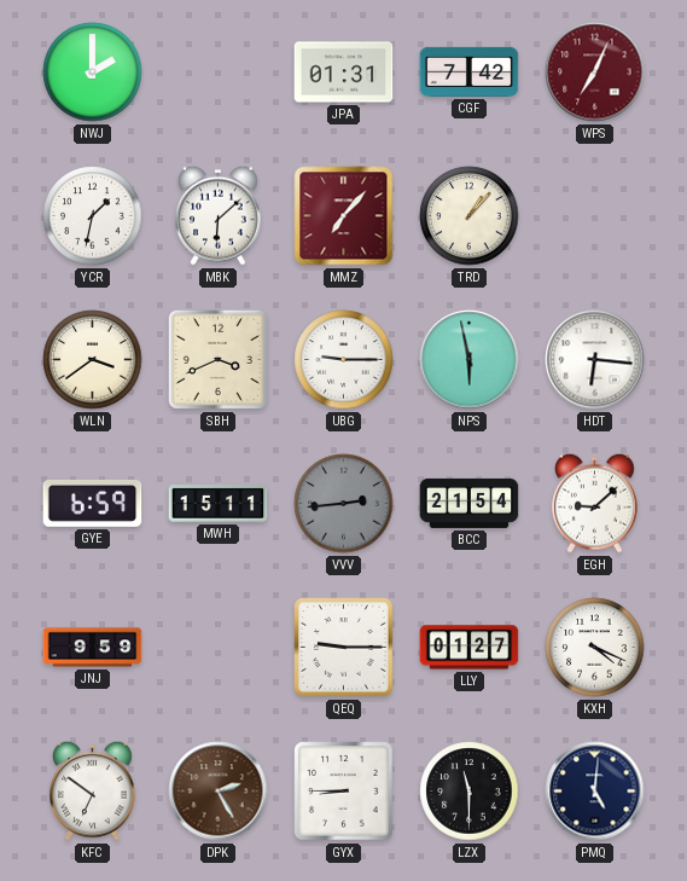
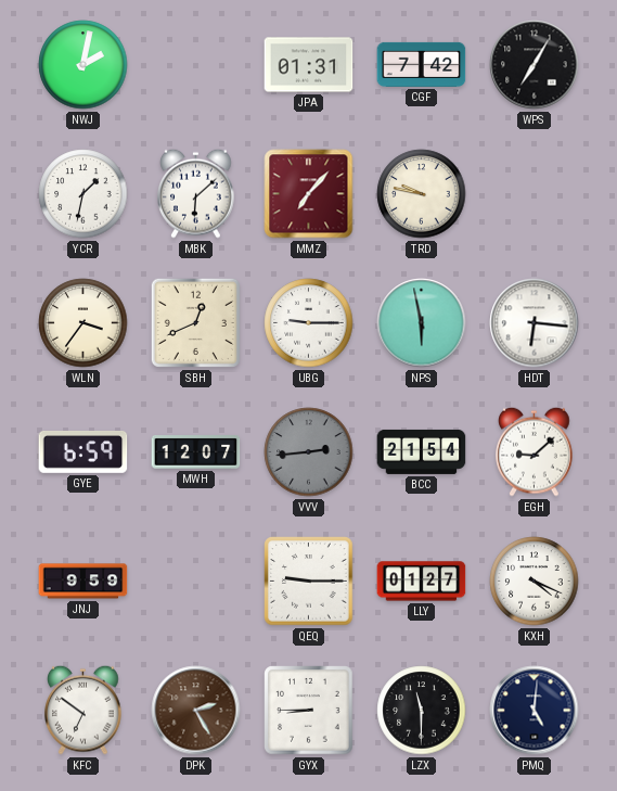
NWJ: 2:00 -> 2:02
WPS: 7:04 -> 7:05
WPS dial: burgundy -> black
TRD: 1:07 -> 9:47
WLN: 3:39 -> 3:36
SBH: 3:41 -> 12:41
MWH: 15:11 -> 12:07
